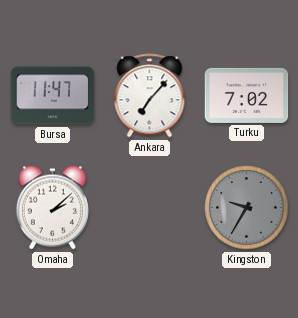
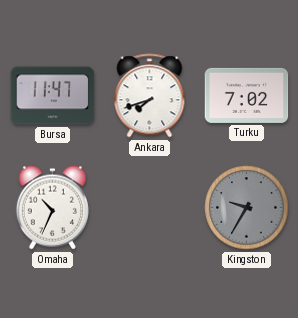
Ankara: 7:07 -> 7:42
Omaha: 2:08 -> 10:34
